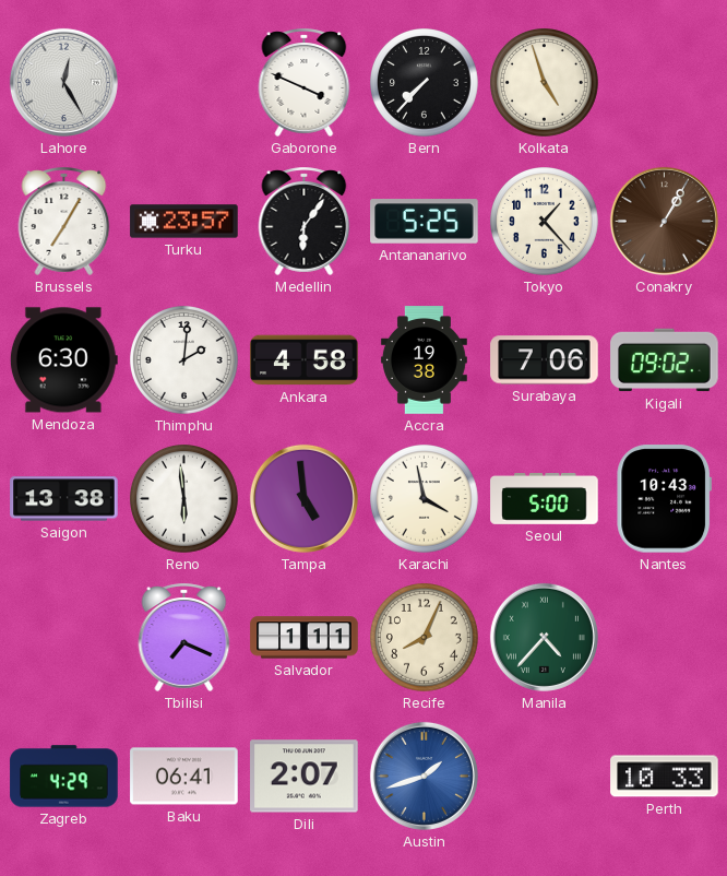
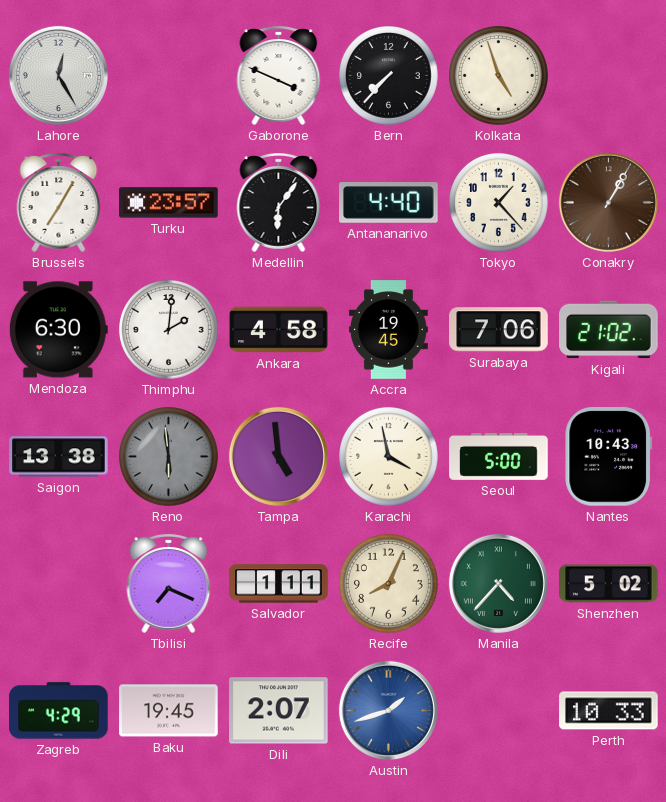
Antananarivo: 5:25 -> 4:40
Accra: 19:38 -> 19:45
Kigali: 09:02 -> 21:02
Reno dial: white -> grey
Shenzhen: none -> 5:02
Baku: 06:41 -> 19:45
